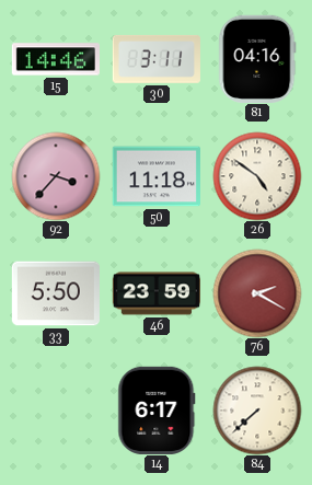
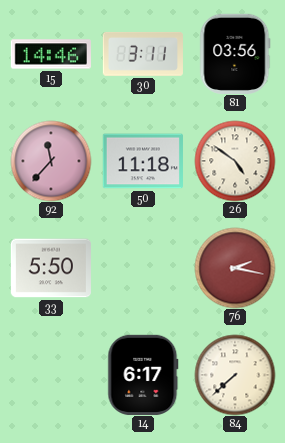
81: 04:16 -> 03:56
92: 3:37 -> 11:37
46: 23:59 -> none
76: 2:20 -> 2:17
